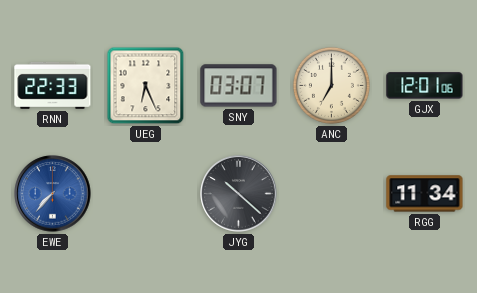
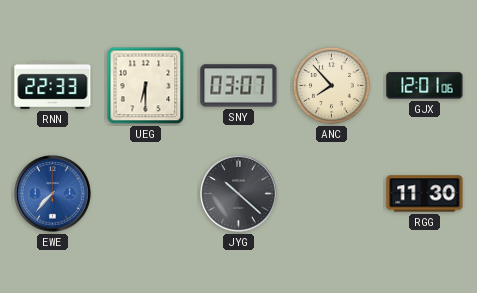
UEG: 6:26 -> 6:30
ANC: 7:00 -> 7:53
RGG: 11:34 -> 11:30
